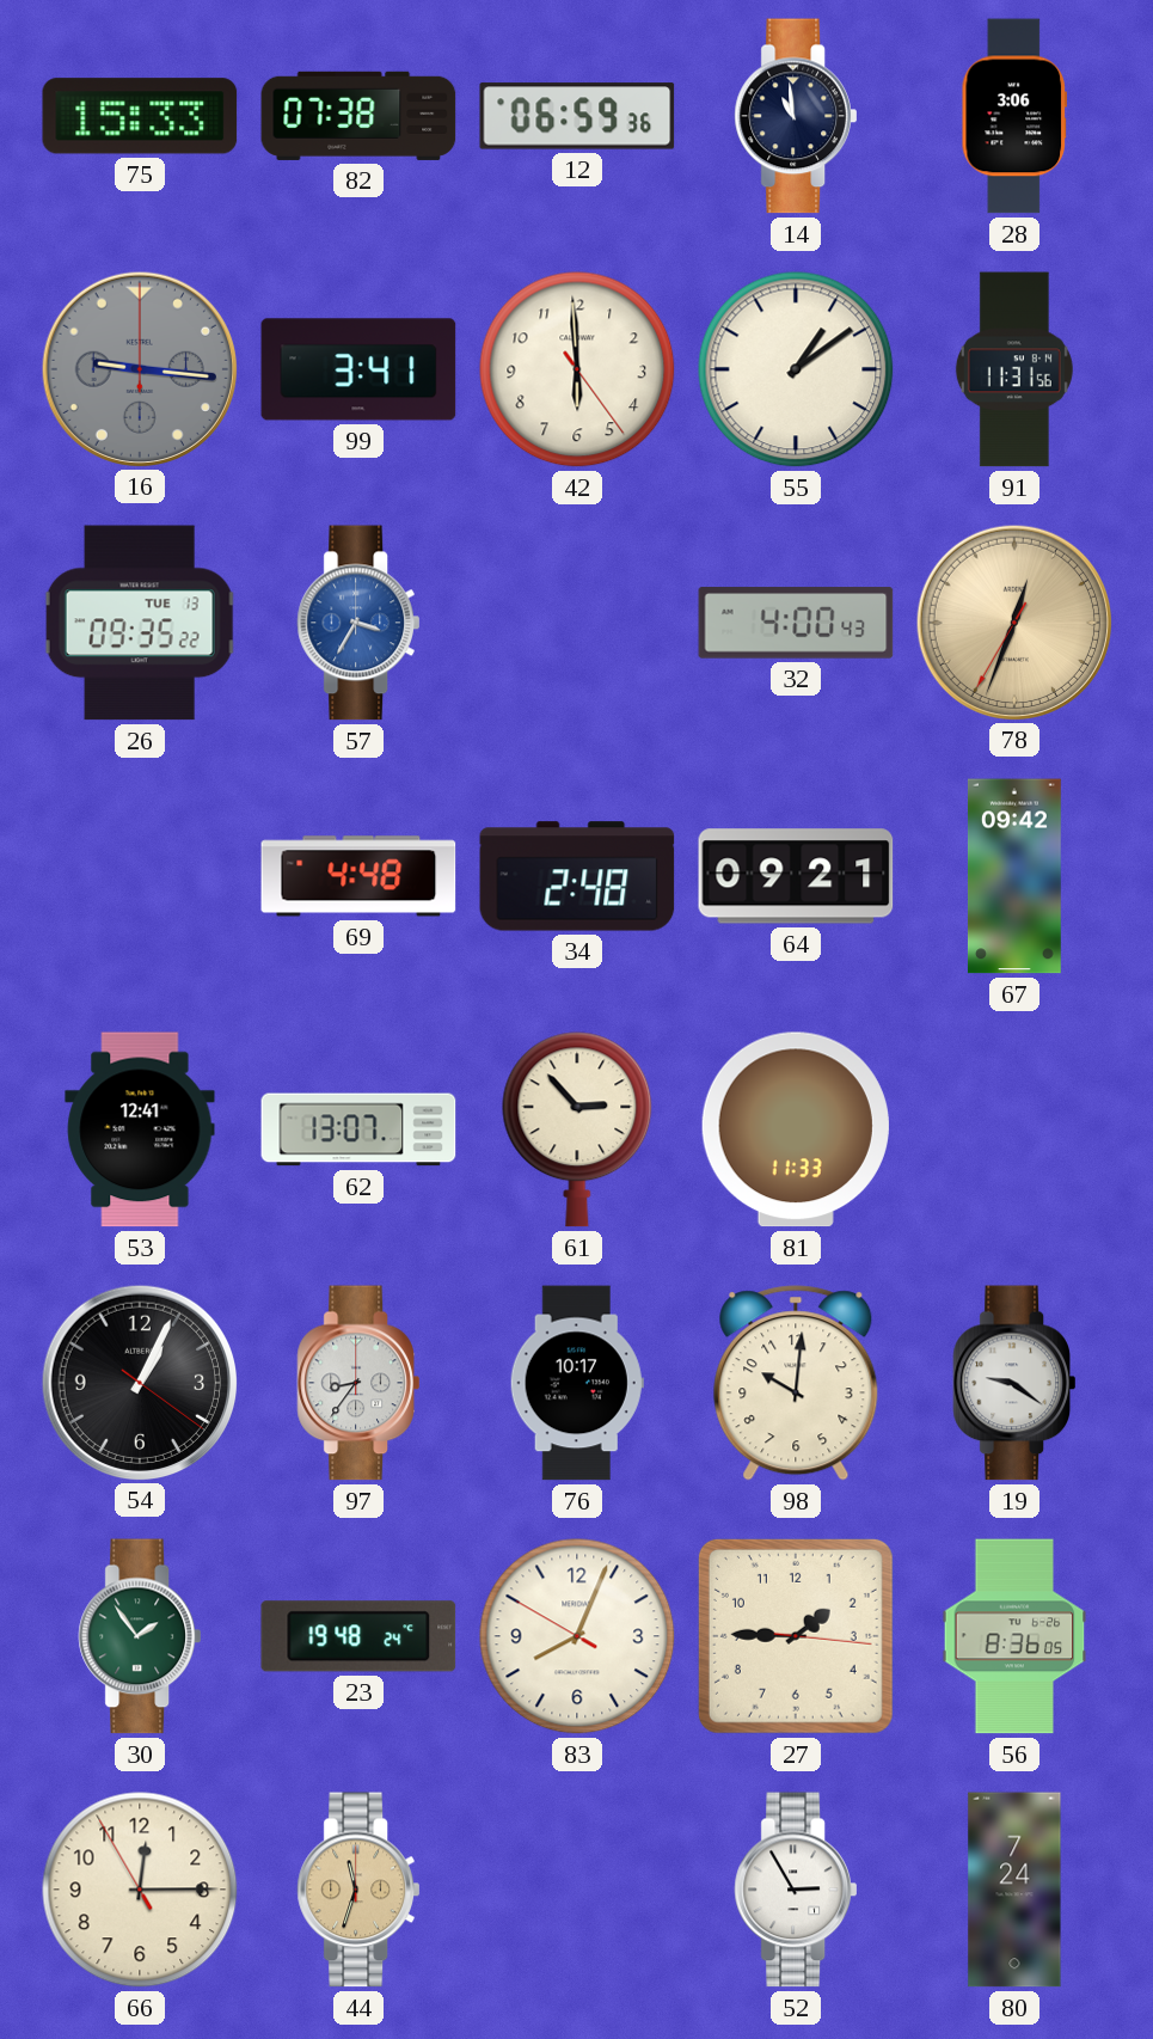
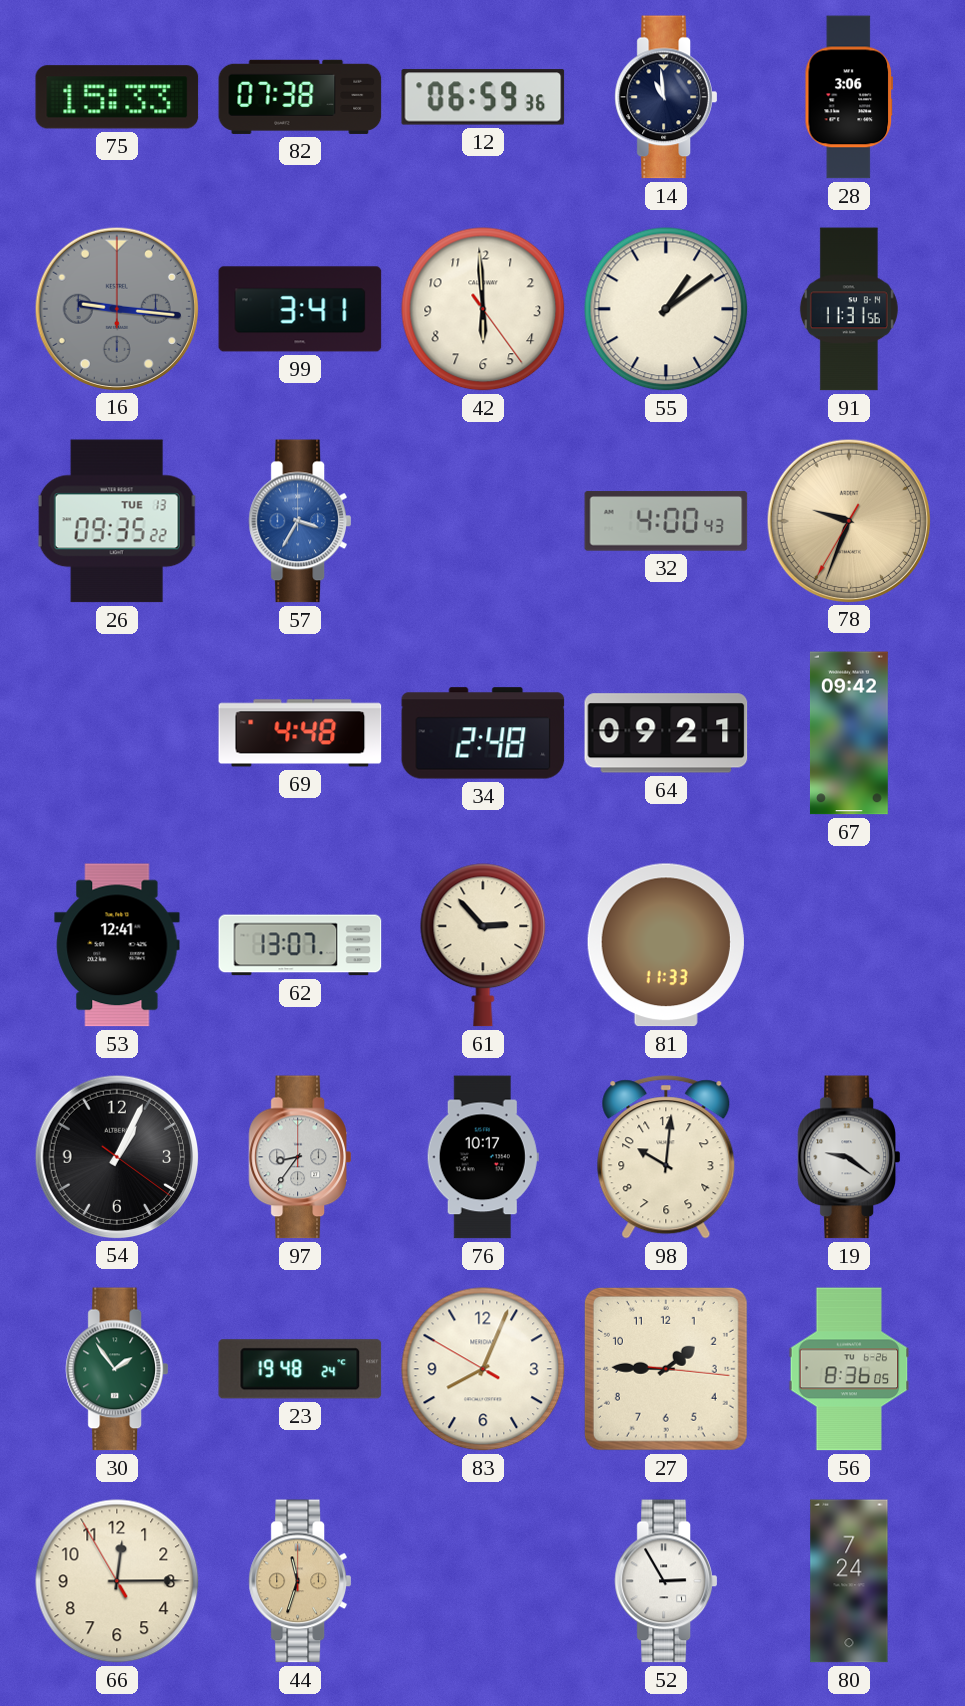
78: 12:33 -> 9:33
